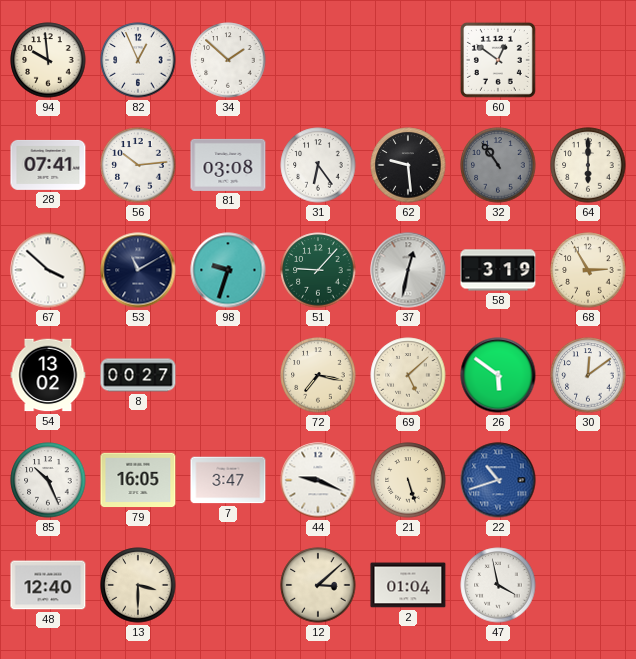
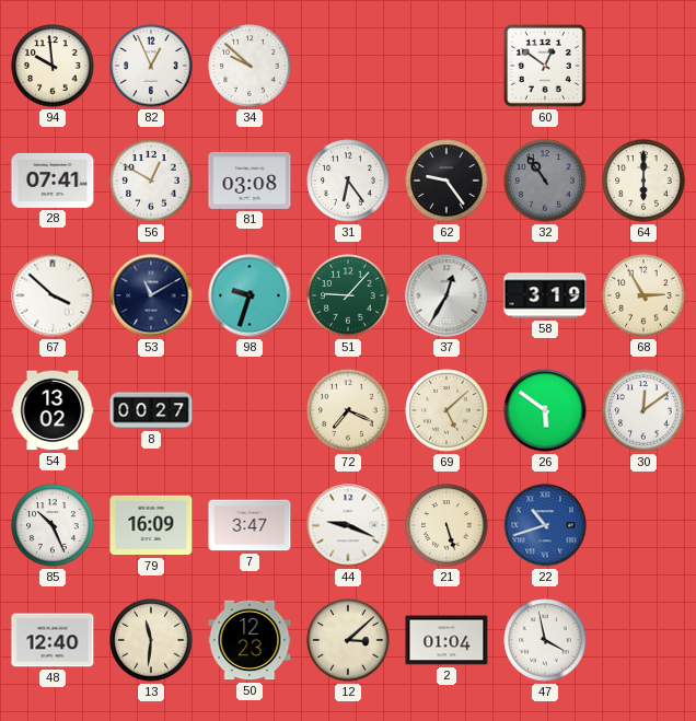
34: 1:52 -> 9:52
56: 10:14 -> 12:50
62: 9:29 -> 9:24
37: 12:32 -> 12:35
72: 7:17 -> 7:19
79: 16:05 -> 16:09
13: 3:30 -> 11:31
50: none -> 12:23
